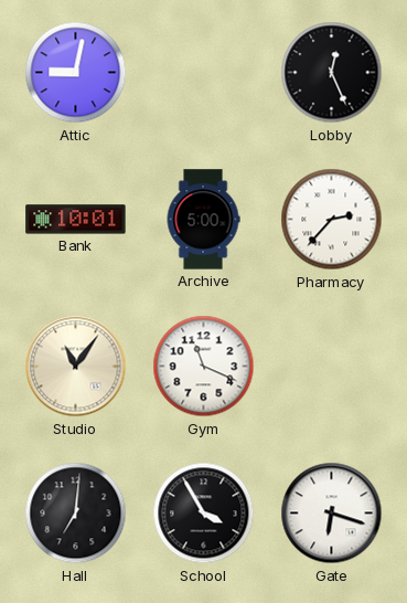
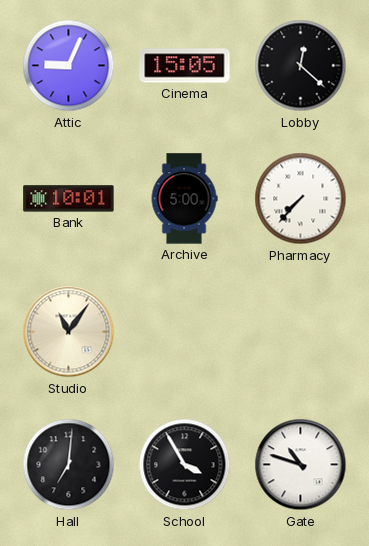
Attic: 9:02 -> 9:04
Cinema: none -> 15:05
Lobby: 12:26 -> 12:22
Pharmacy: 2:37 -> 7:37
Gym: 11:19 -> none
Gate: 6:18 -> 10:48
